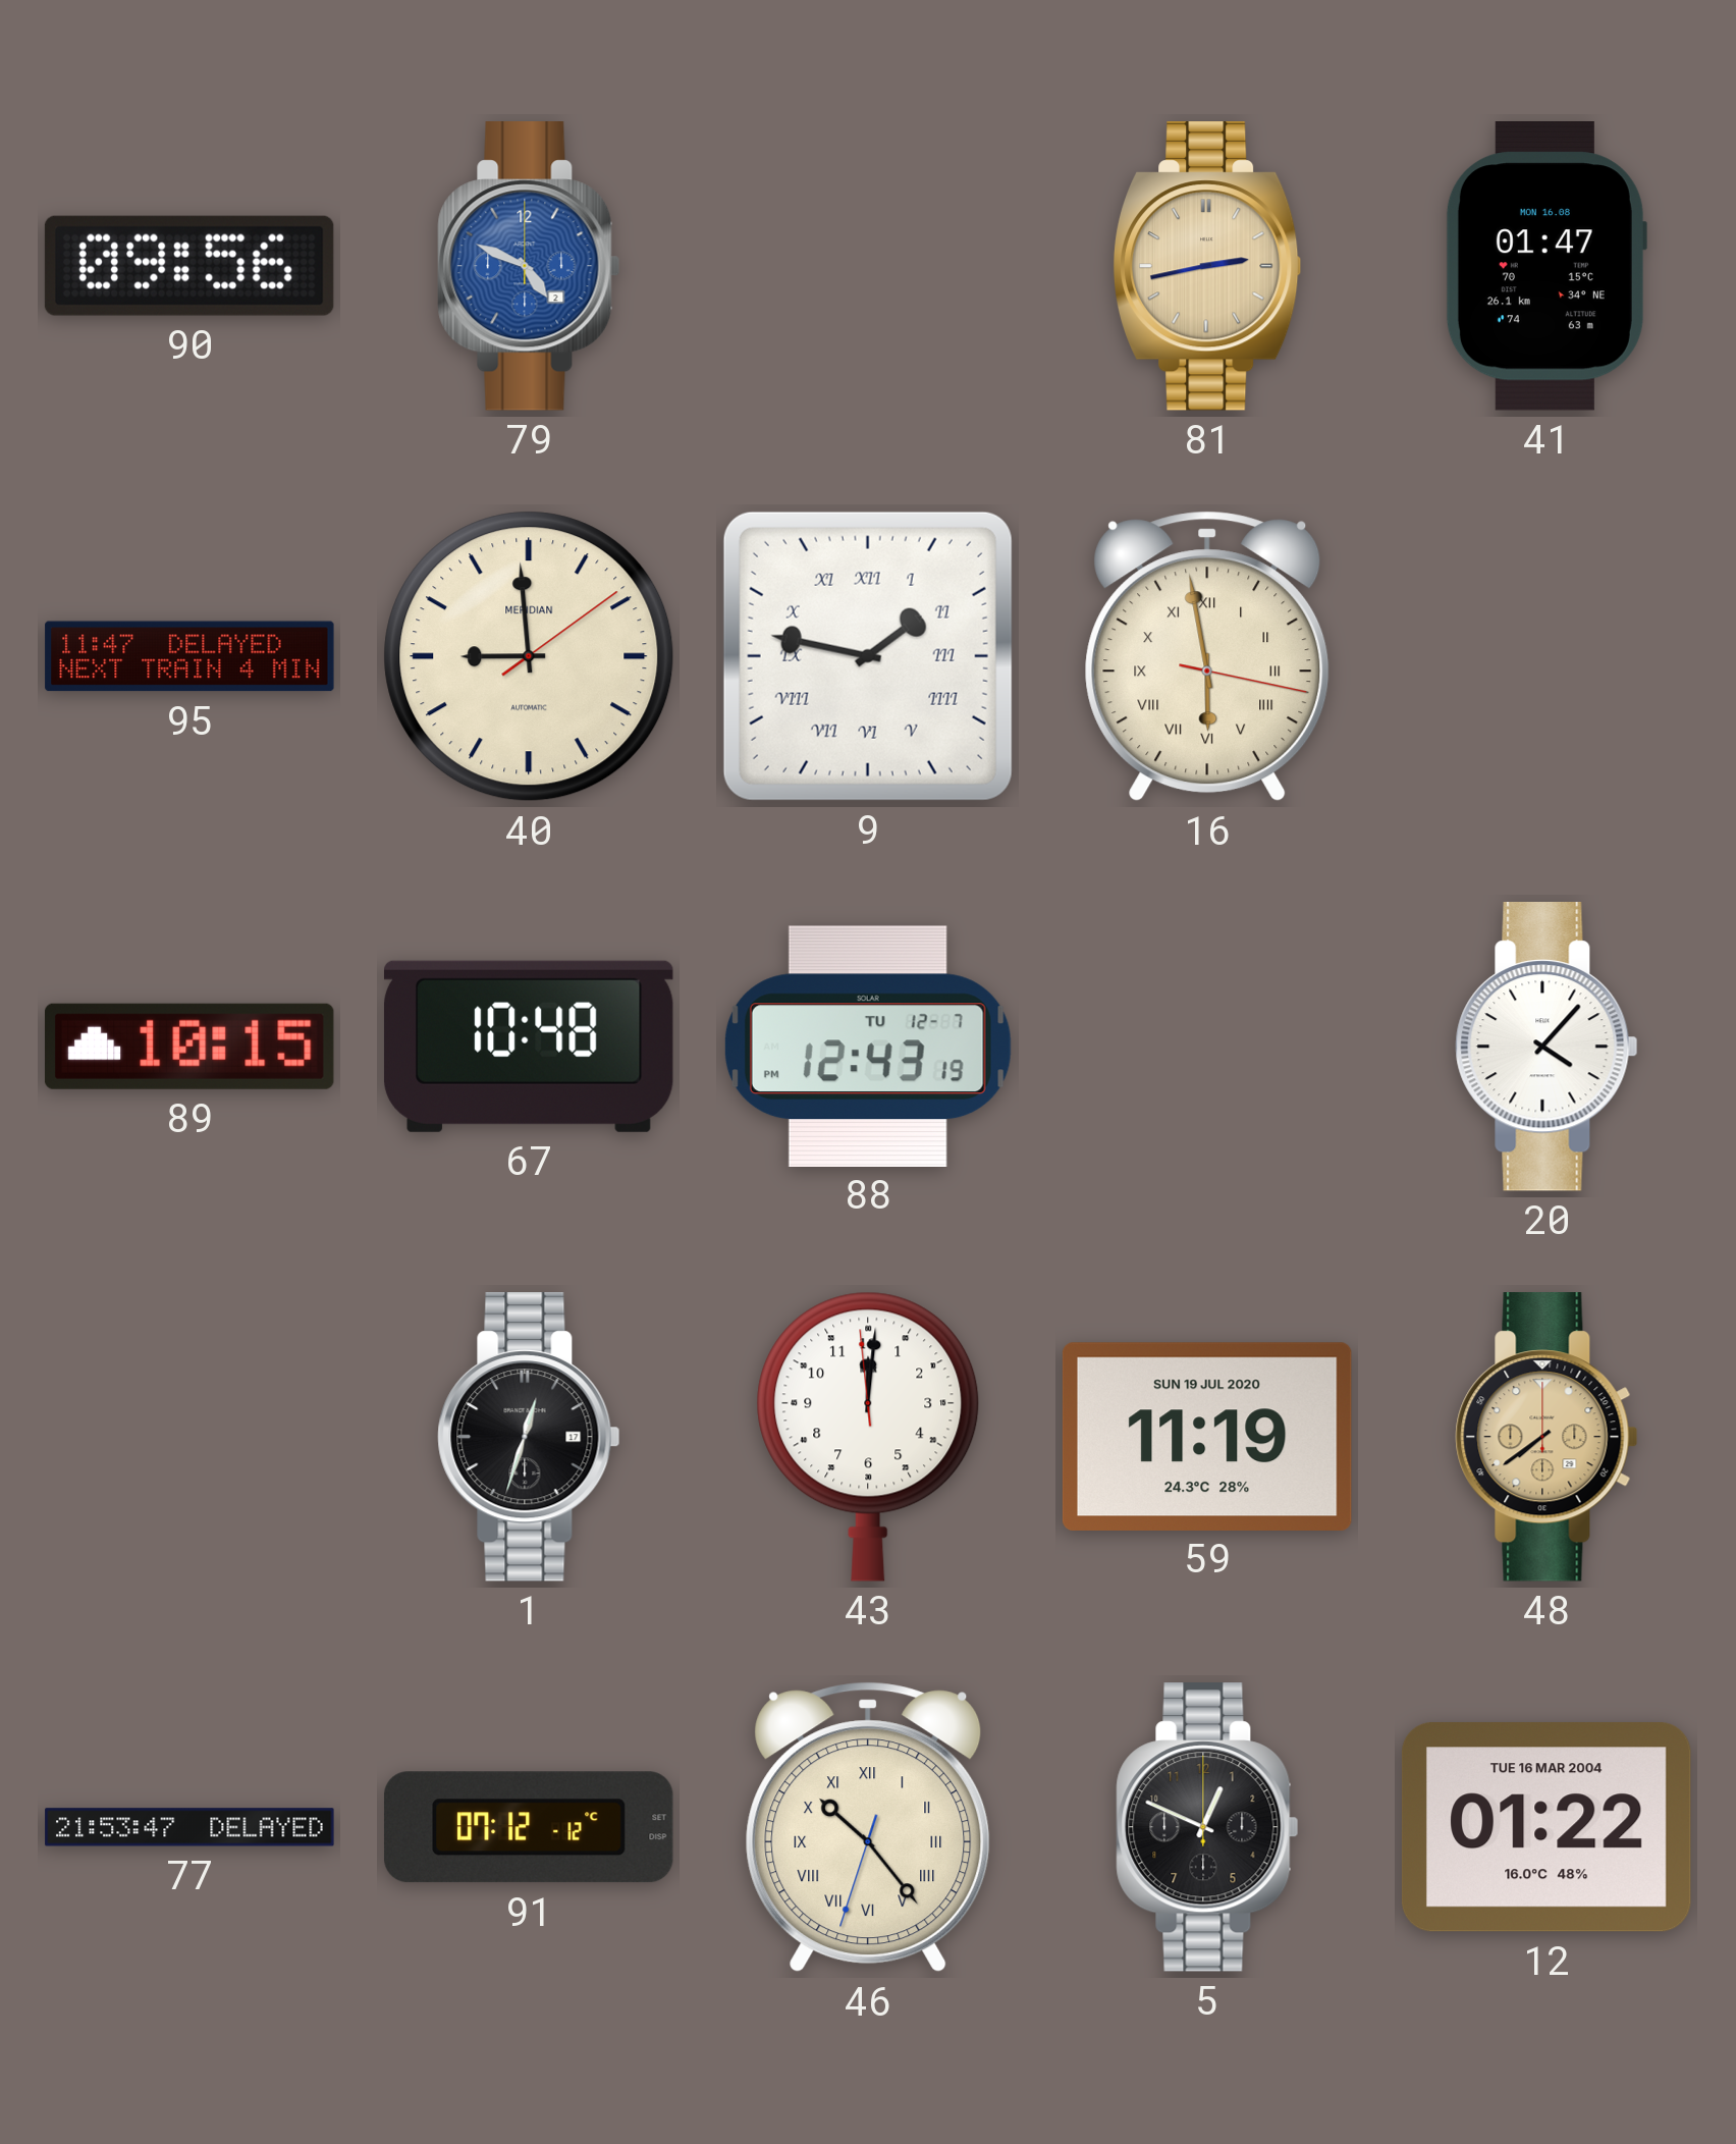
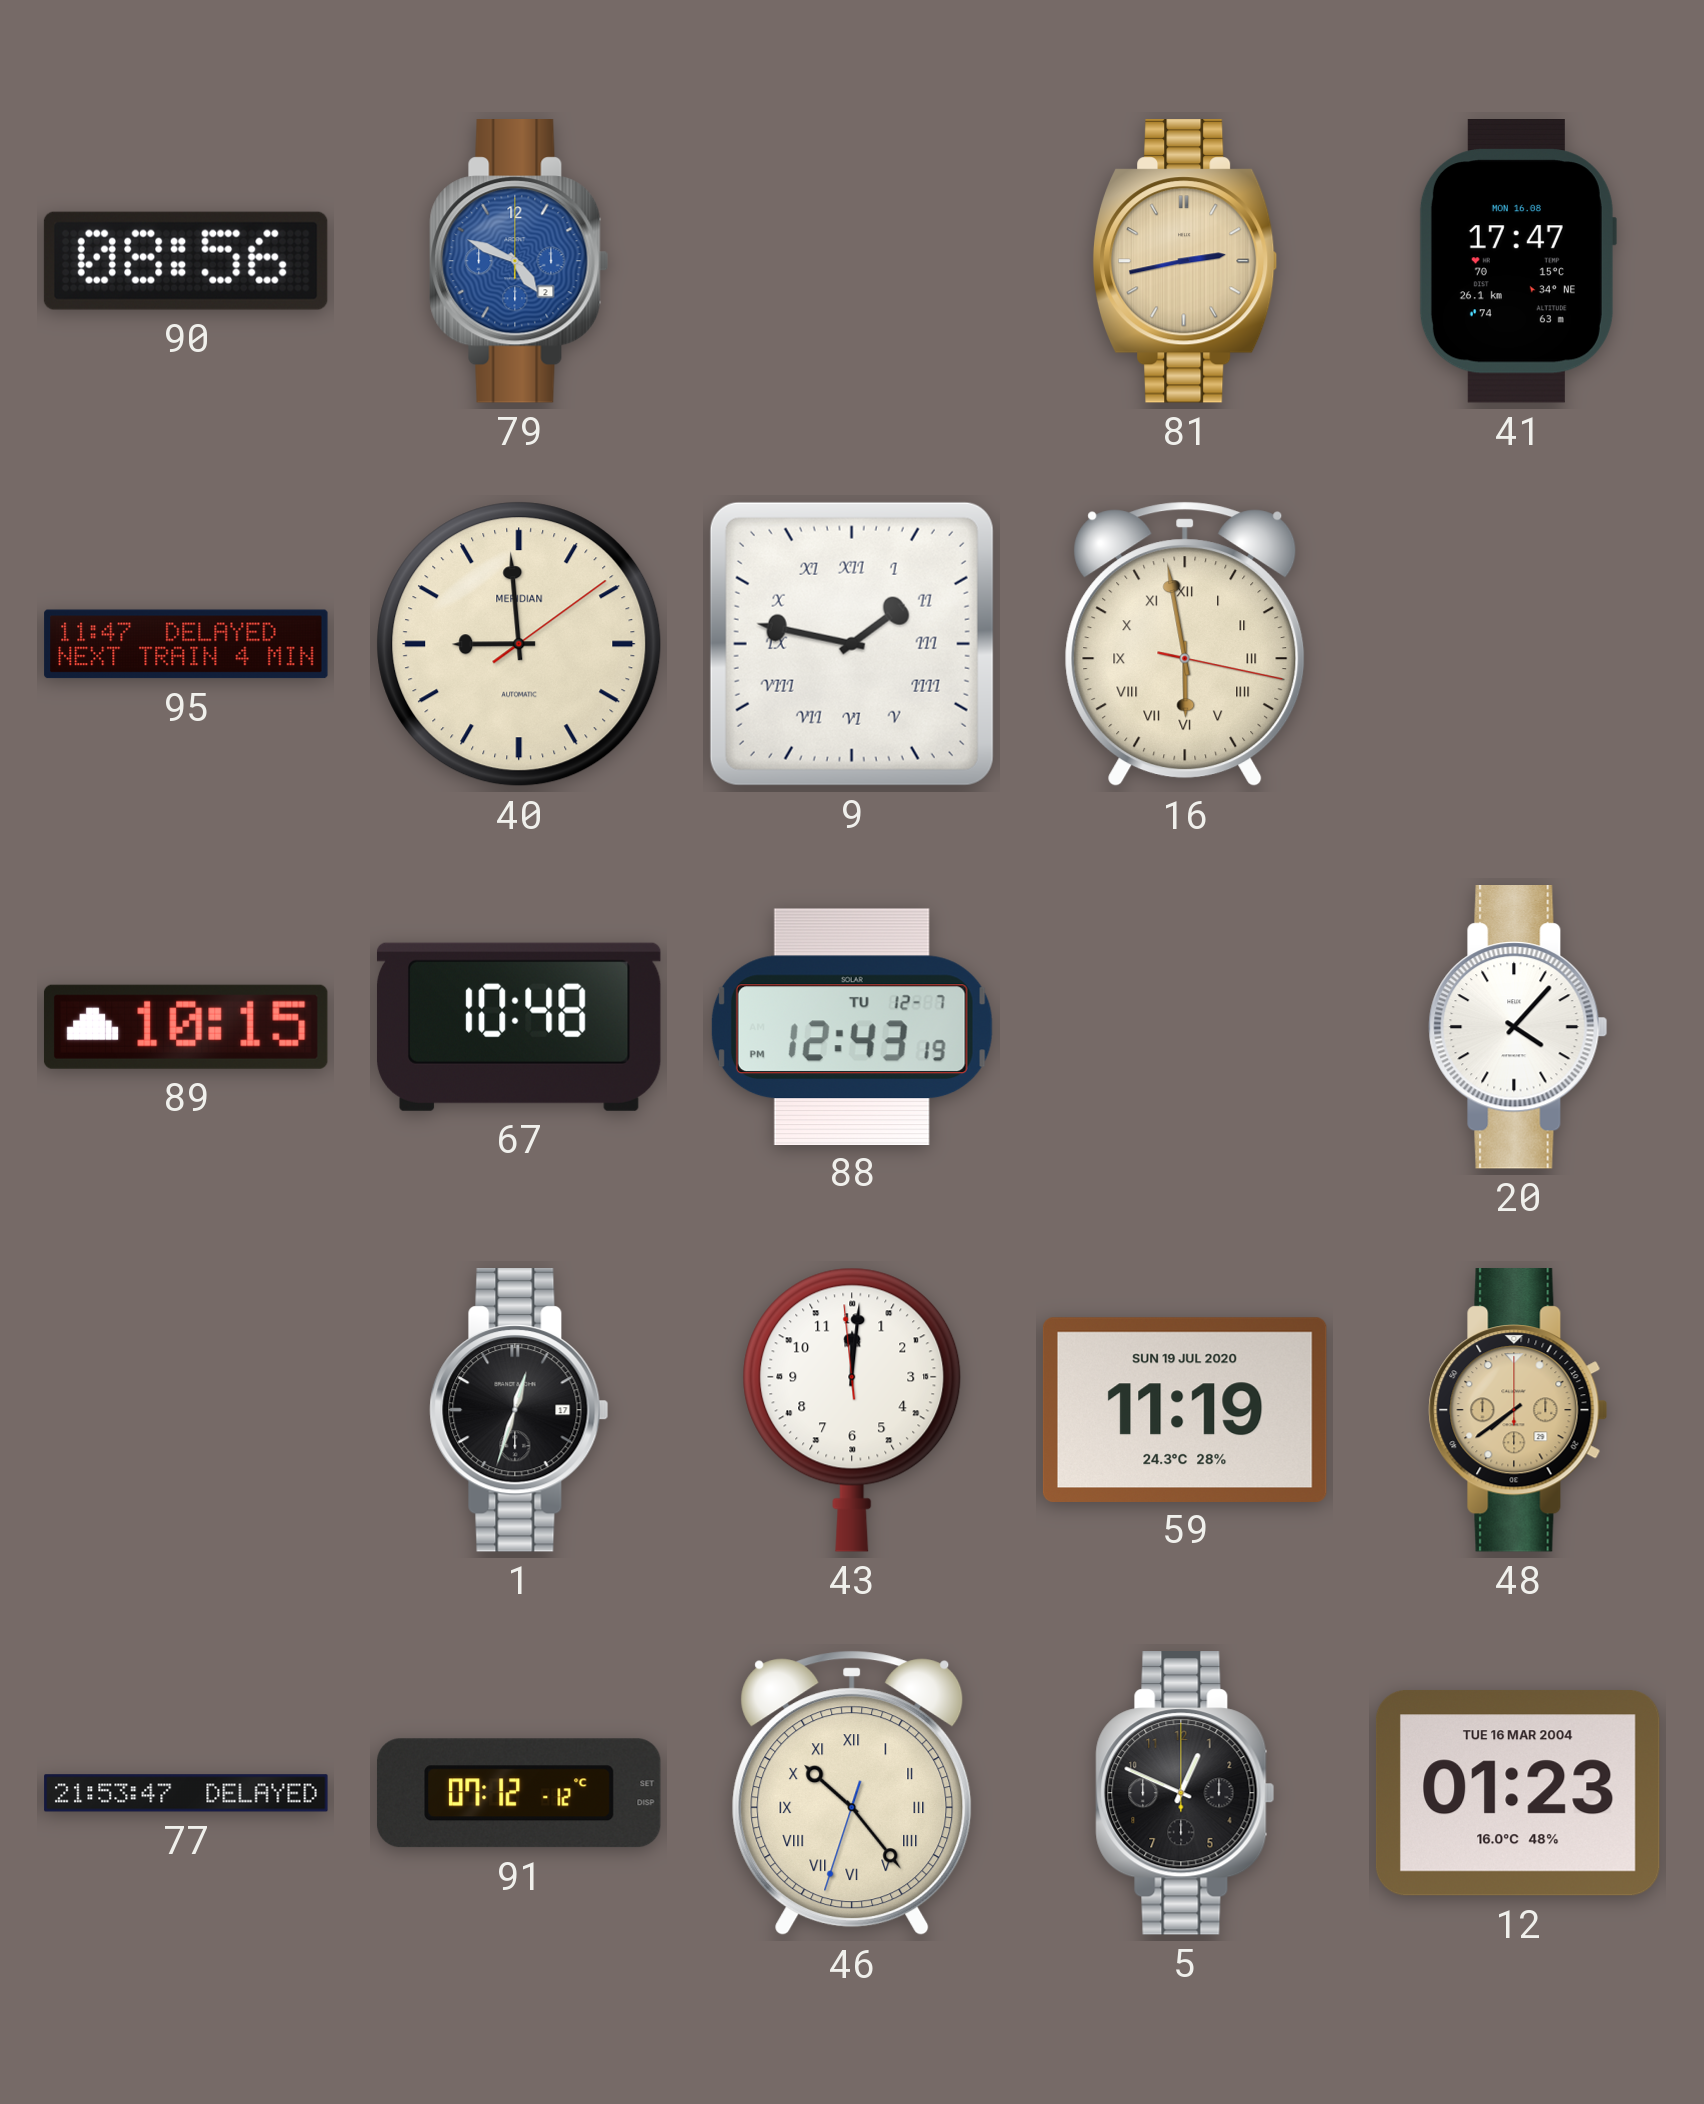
90: 09:56 -> 08:56
41: 01:47 -> 17:47
12: 01:22 -> 01:23
